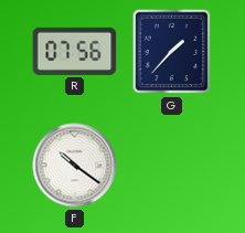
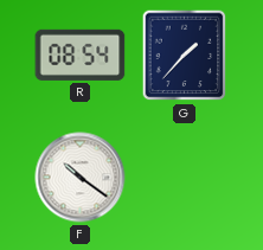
R: 07:56 -> 08:54
